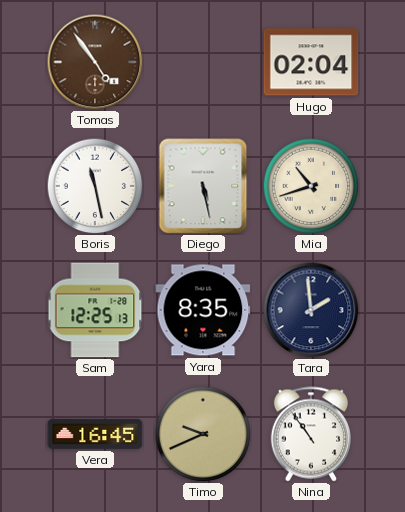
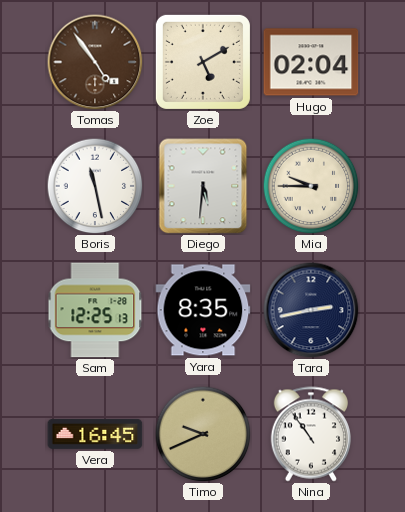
Zoe: none -> 5:10
Diego: 5:28 -> 5:31
Mia: 10:42 -> 9:45
Tara: 1:59 -> 2:43
